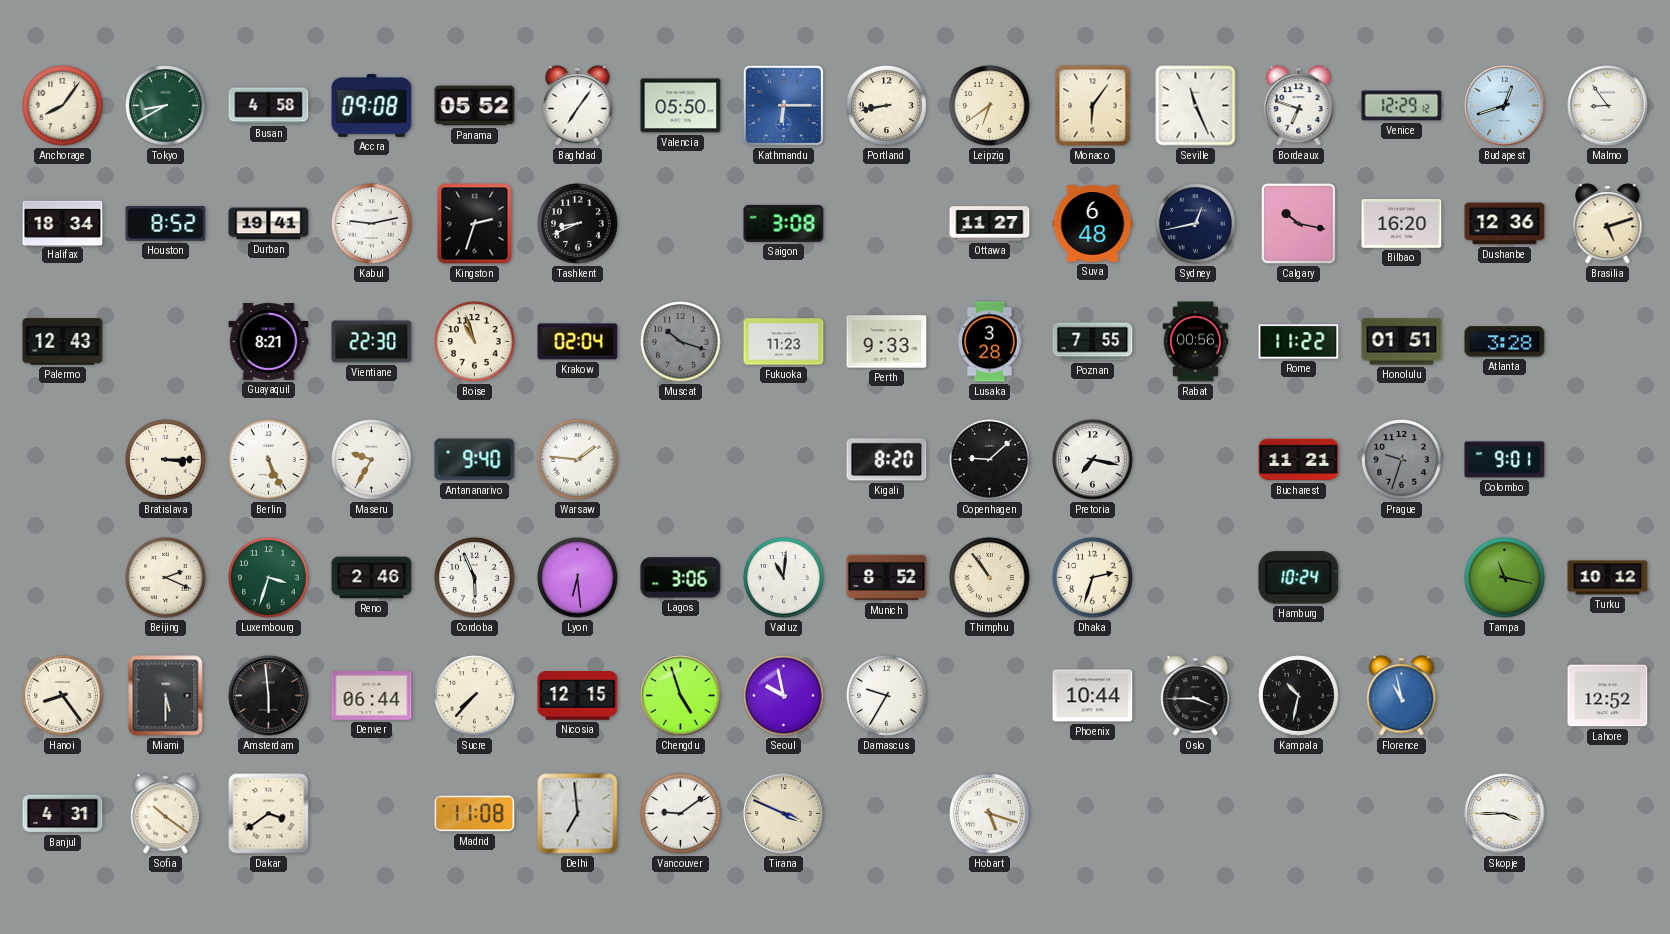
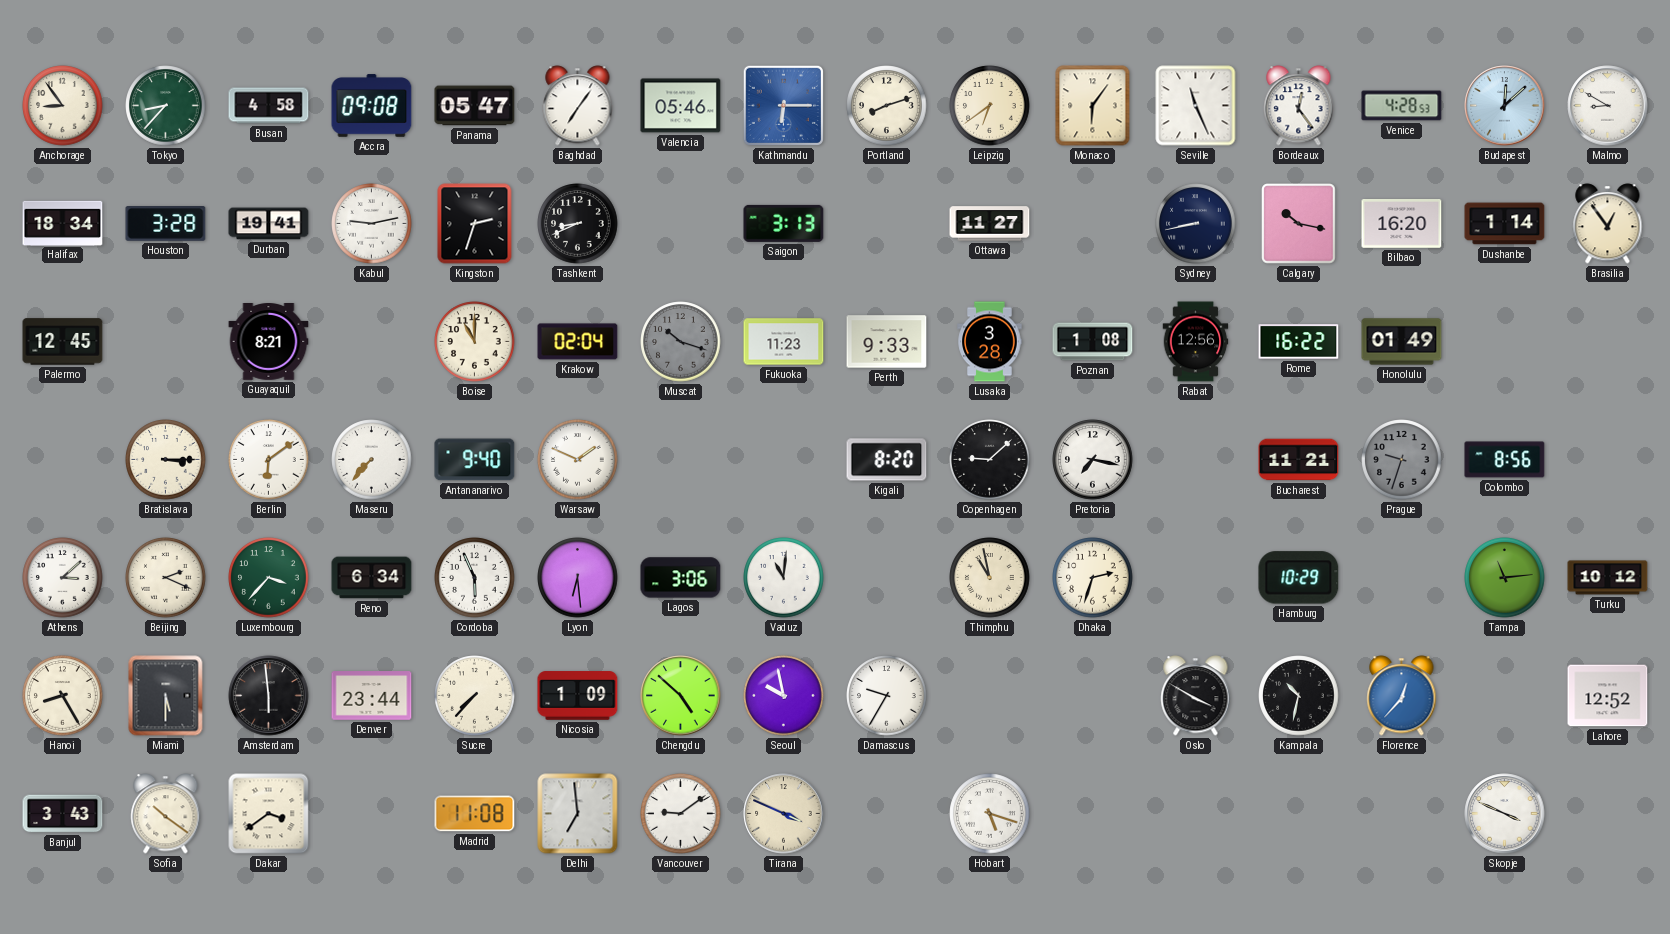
Anchorage: 8:06 -> 8:54
Tokyo: 8:40 -> 8:37
Panama: 05:52 -> 05:47
Valencia: 05:50 -> 05:46
Portland: 8:43 -> 8:12
Bordeaux: 6:48 -> 12:24
Venice: 12:29 -> 4:28
Budapest: 12:42 -> 12:08
Malmo: 8:54 -> 8:50
Houston: 8:52 -> 3:28
Saigon: 3:08 -> 3:13
Suva: 6:48 -> none
Sydney: 12:43 -> 8:43
Dushanbe: 12:36 -> 1:14
Brasilia: 5:12 -> 12:54
Palermo: 12:43 -> 12:45
Vientiane: 22:30 -> none
Boise: 10:57 -> 11:00
Poznan: 7:55 -> 1:08
Rabat: 00:56 -> 12:56
Rome: 11:22 -> 16:22
Honolulu: 01:51 -> 01:49
Atlanta: 3:28 -> none
Berlin: 5:26 -> 6:09
Maseru: 9:35 -> 7:37
Warsaw: 1:46 -> 1:49
Colombo: 9:01 -> 8:56
Athens: none -> 3:08
Luxembourg: 3:33 -> 3:37
Reno: 2:46 -> 6:34
Munich: 8:52 -> none
Thimphu: 10:54 -> 10:58
Hamburg: 10:24 -> 10:29
Tampa: 11:17 -> 11:14
Hanoi: 8:24 -> 8:25
Denver: 06:44 -> 23:44
Nicosia: 12:15 -> 1:09
Chengdu: 4:57 -> 4:52
Phoenix: 10:44 -> none
Oslo: 3:45 -> 3:50
Florence: 10:58 -> 12:37
Banjul: 4:31 -> 3:43
Skopje: 3:45 -> 3:49
